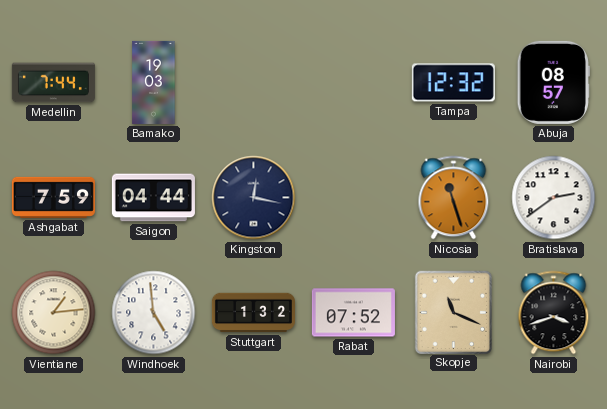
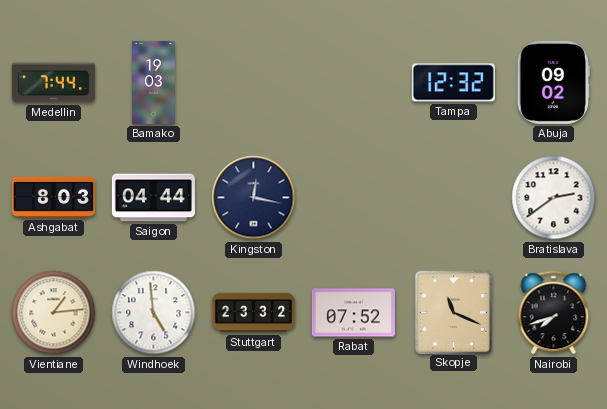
Abuja: 08:57 -> 09:02
Ashgabat: 7:59 -> 8:03
Nicosia: 11:27 -> none
Stuttgart: 1:32 -> 23:32
Nairobi: 3:42 -> 7:42
